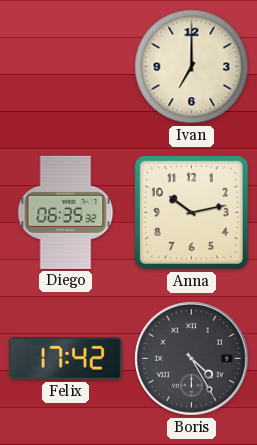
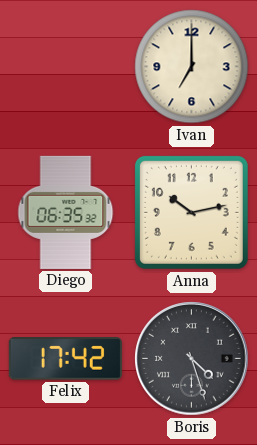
Boris: 4:25 -> 4:27
